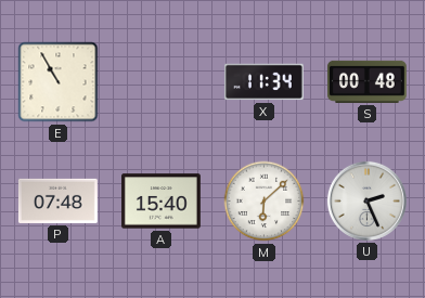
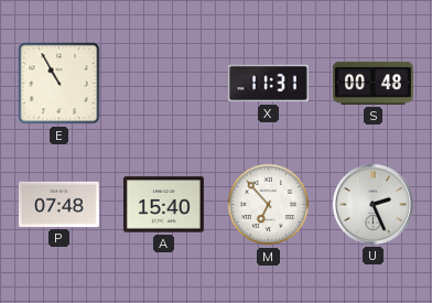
X: 11:34 -> 11:31
M: 6:08 -> 6:53
